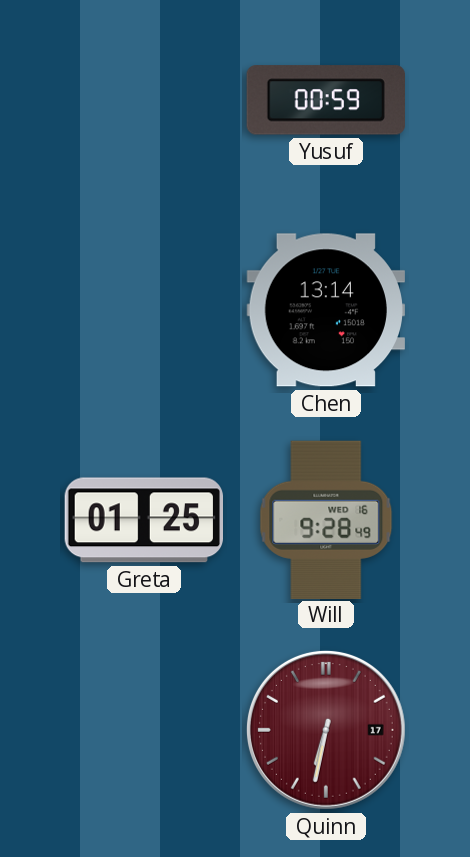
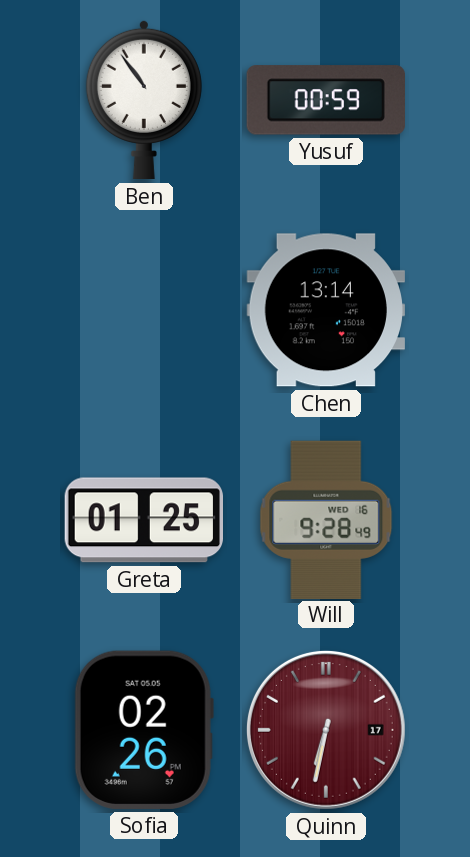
Ben: none -> 10:54
Sofia: none -> 02:26
